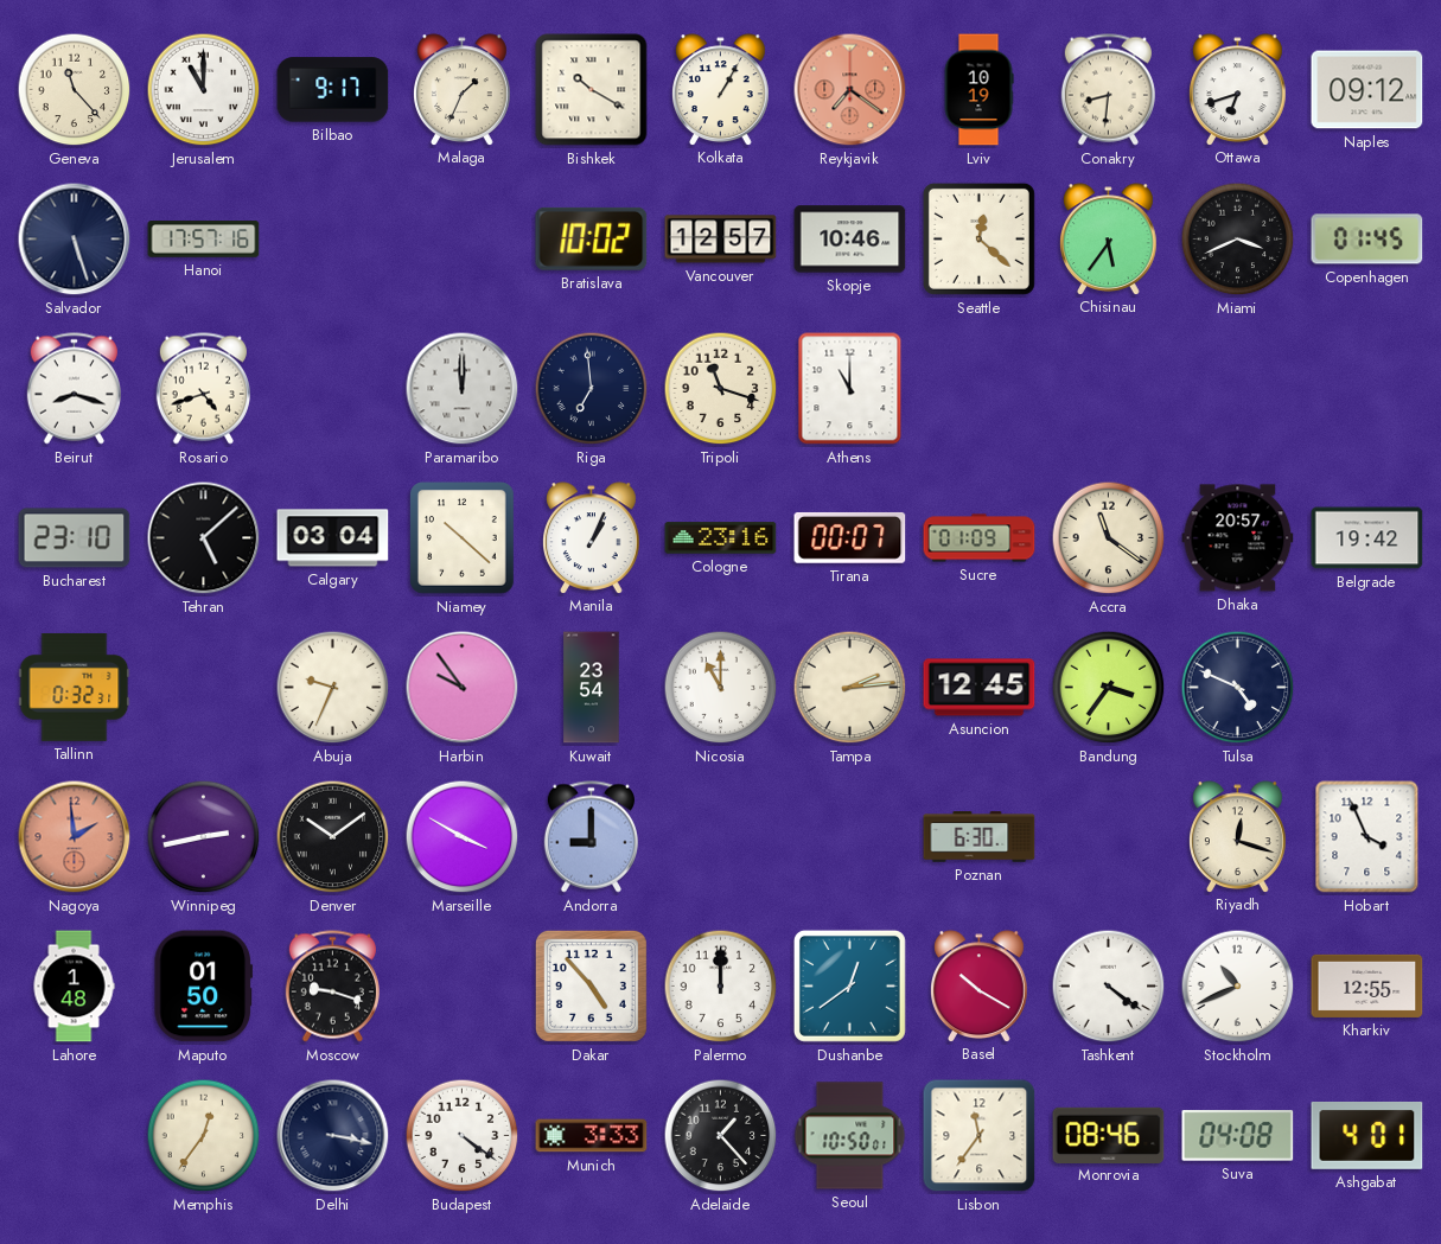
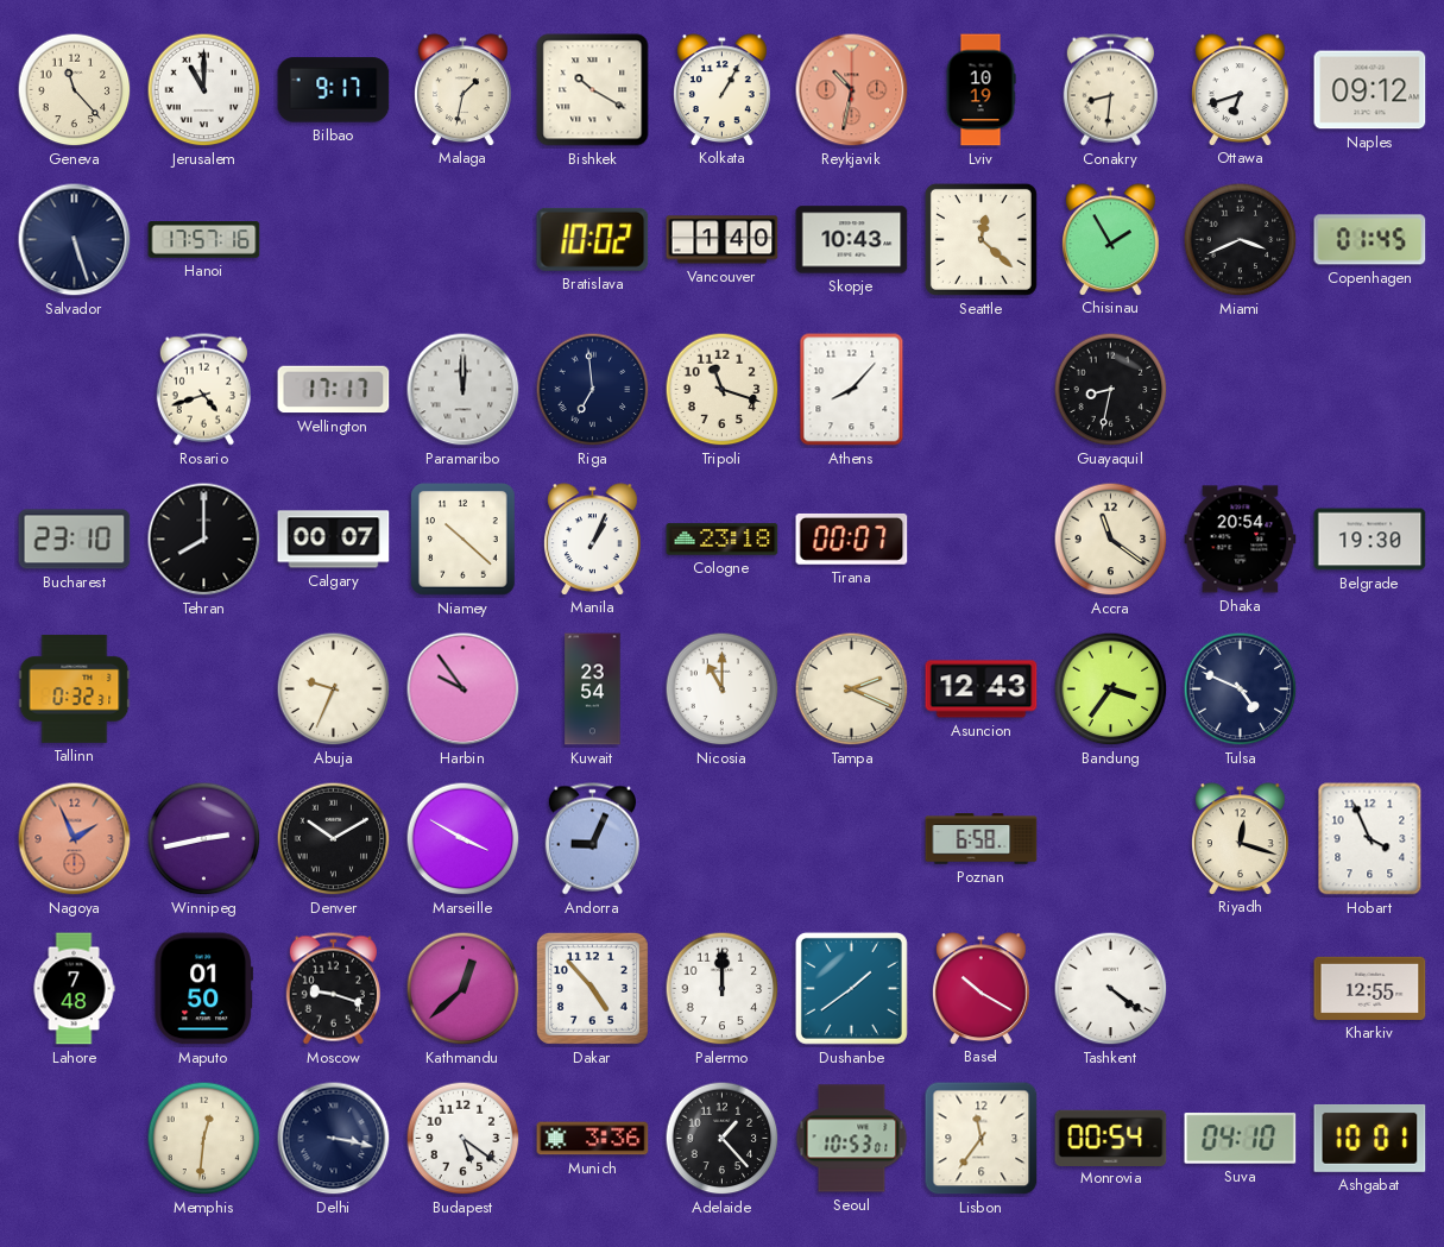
Malaga: 1:34 -> 1:32
Reykjavik: 7:21 -> 10:32
Vancouver: 12:57 -> 1:40
Skopje: 10:46 -> 10:43
Chisinau: 5:36 -> 1:55
Beirut: 8:18 -> none
Wellington: none -> 17:17
Athens: 11:00 -> 8:07
Guayaquil: none -> 8:32
Tehran: 5:08 -> 8:00
Calgary: 03:04 -> 00:07
Cologne: 23:16 -> 23:18
Sucre: 01:09 -> none
Dhaka: 20:57 -> 20:54
Belgrade: 19:42 -> 19:30
Tampa: 2:14 -> 2:19
Asuncion: 12:45 -> 12:43
Nagoya: 1:59 -> 1:56
Denver: 10:09 -> 10:10
Andorra: 9:00 -> 9:04
Poznan: 6:30 -> 6:58
Lahore: 1:48 -> 7:48
Kathmandu: none -> 12:38
Dushanbe: 12:39 -> 1:39
Stockholm: 10:41 -> none
Memphis: 12:36 -> 12:31
Budapest: 4:21 -> 5:21
Munich: 3:33 -> 3:36
Seoul: 10:50 -> 10:53
Monrovia: 08:46 -> 00:54
Suva: 04:08 -> 04:10
Ashgabat: 4:01 -> 10:01
